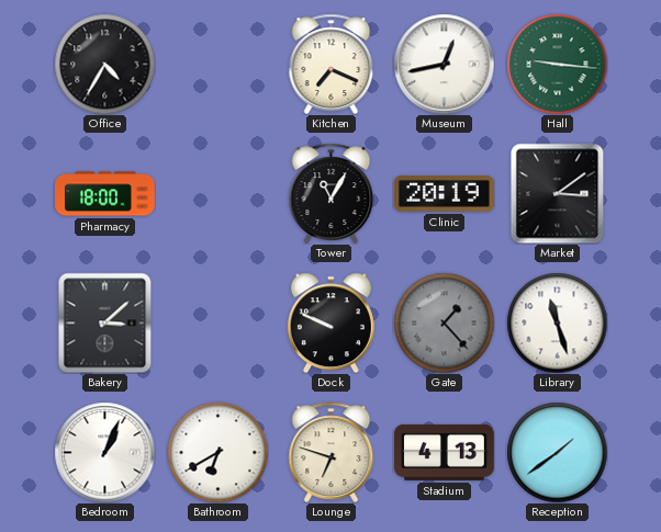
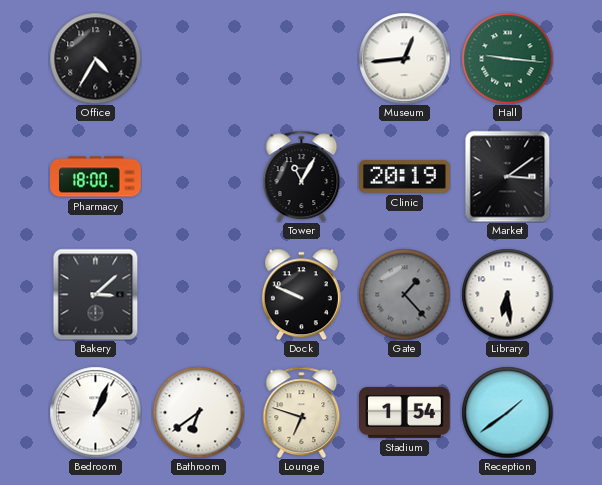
Kitchen: 7:19 -> none
Museum: 12:43 -> 12:44
Library: 11:27 -> 6:29
Bathroom: 6:40 -> 6:39
Stadium: 4:13 -> 1:54
